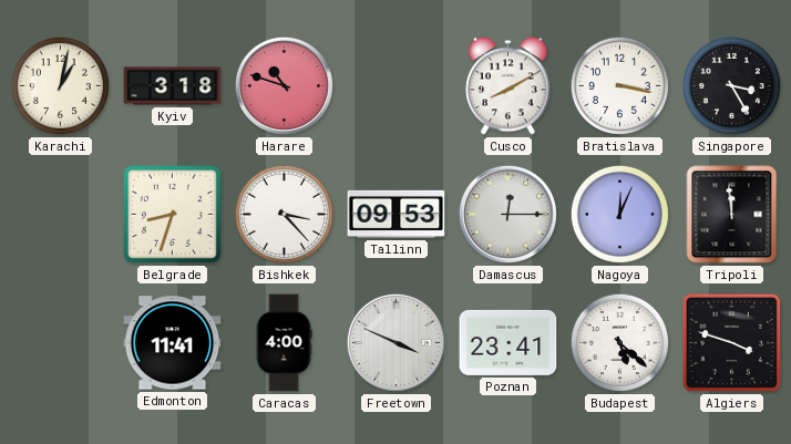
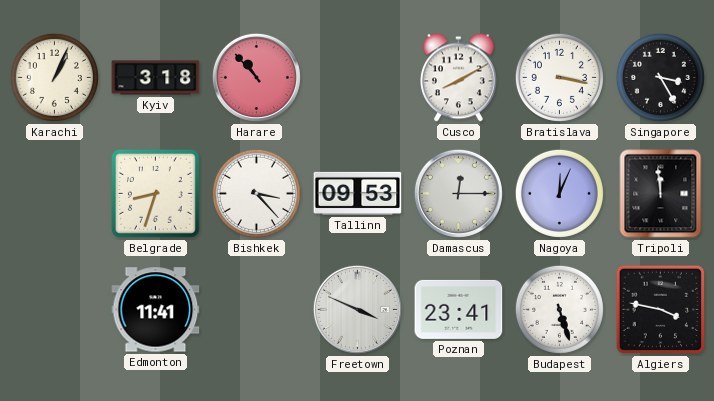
Karachi: 1:02 -> 1:04
Harare: 10:48 -> 10:53
Caracas: 4:00 -> none
Budapest: 5:22 -> 5:27
Algiers: 3:48 -> 3:47
